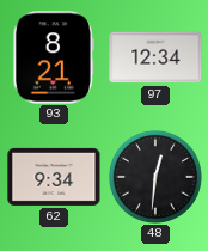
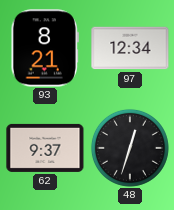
62: 9:34 -> 9:37
48: 12:31 -> 12:33
